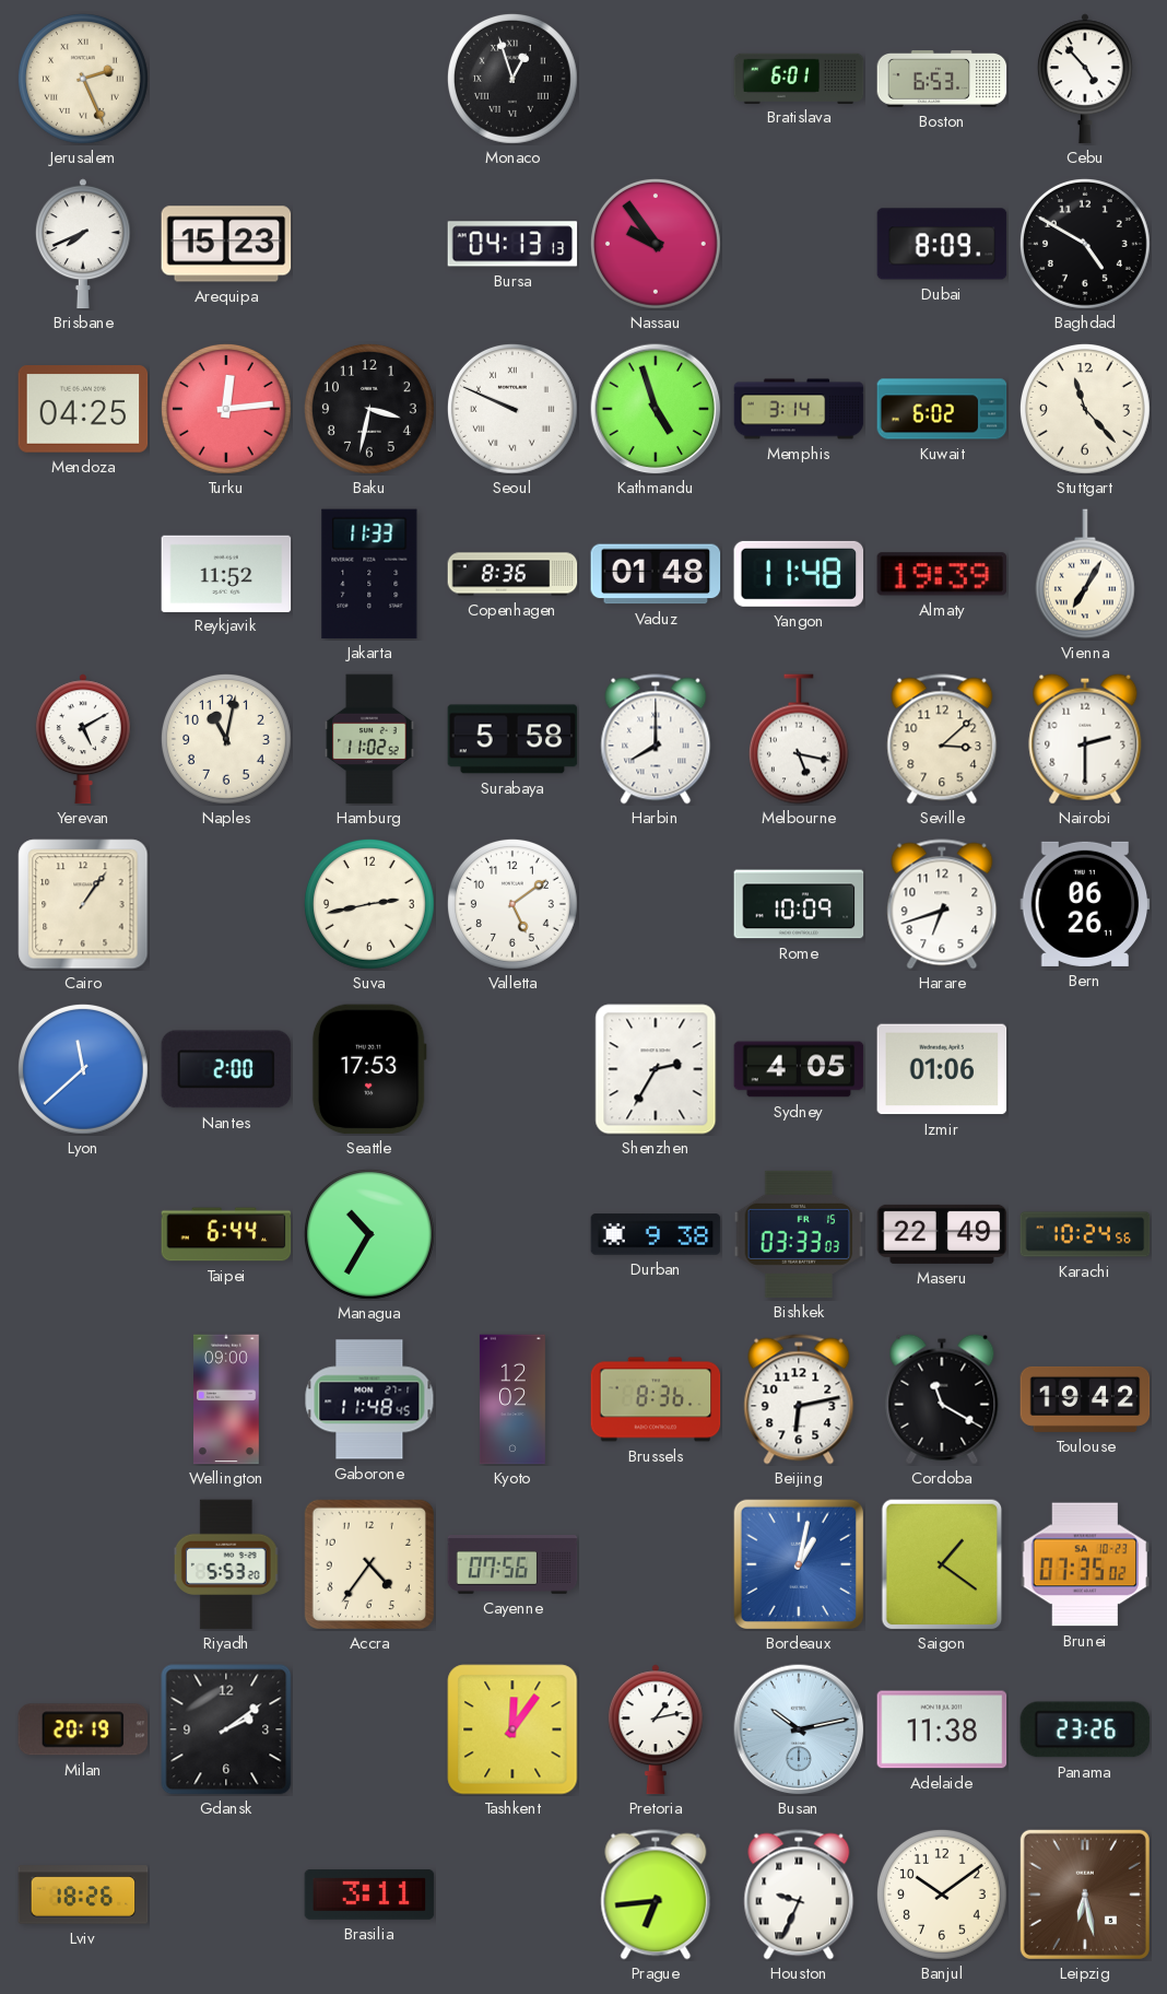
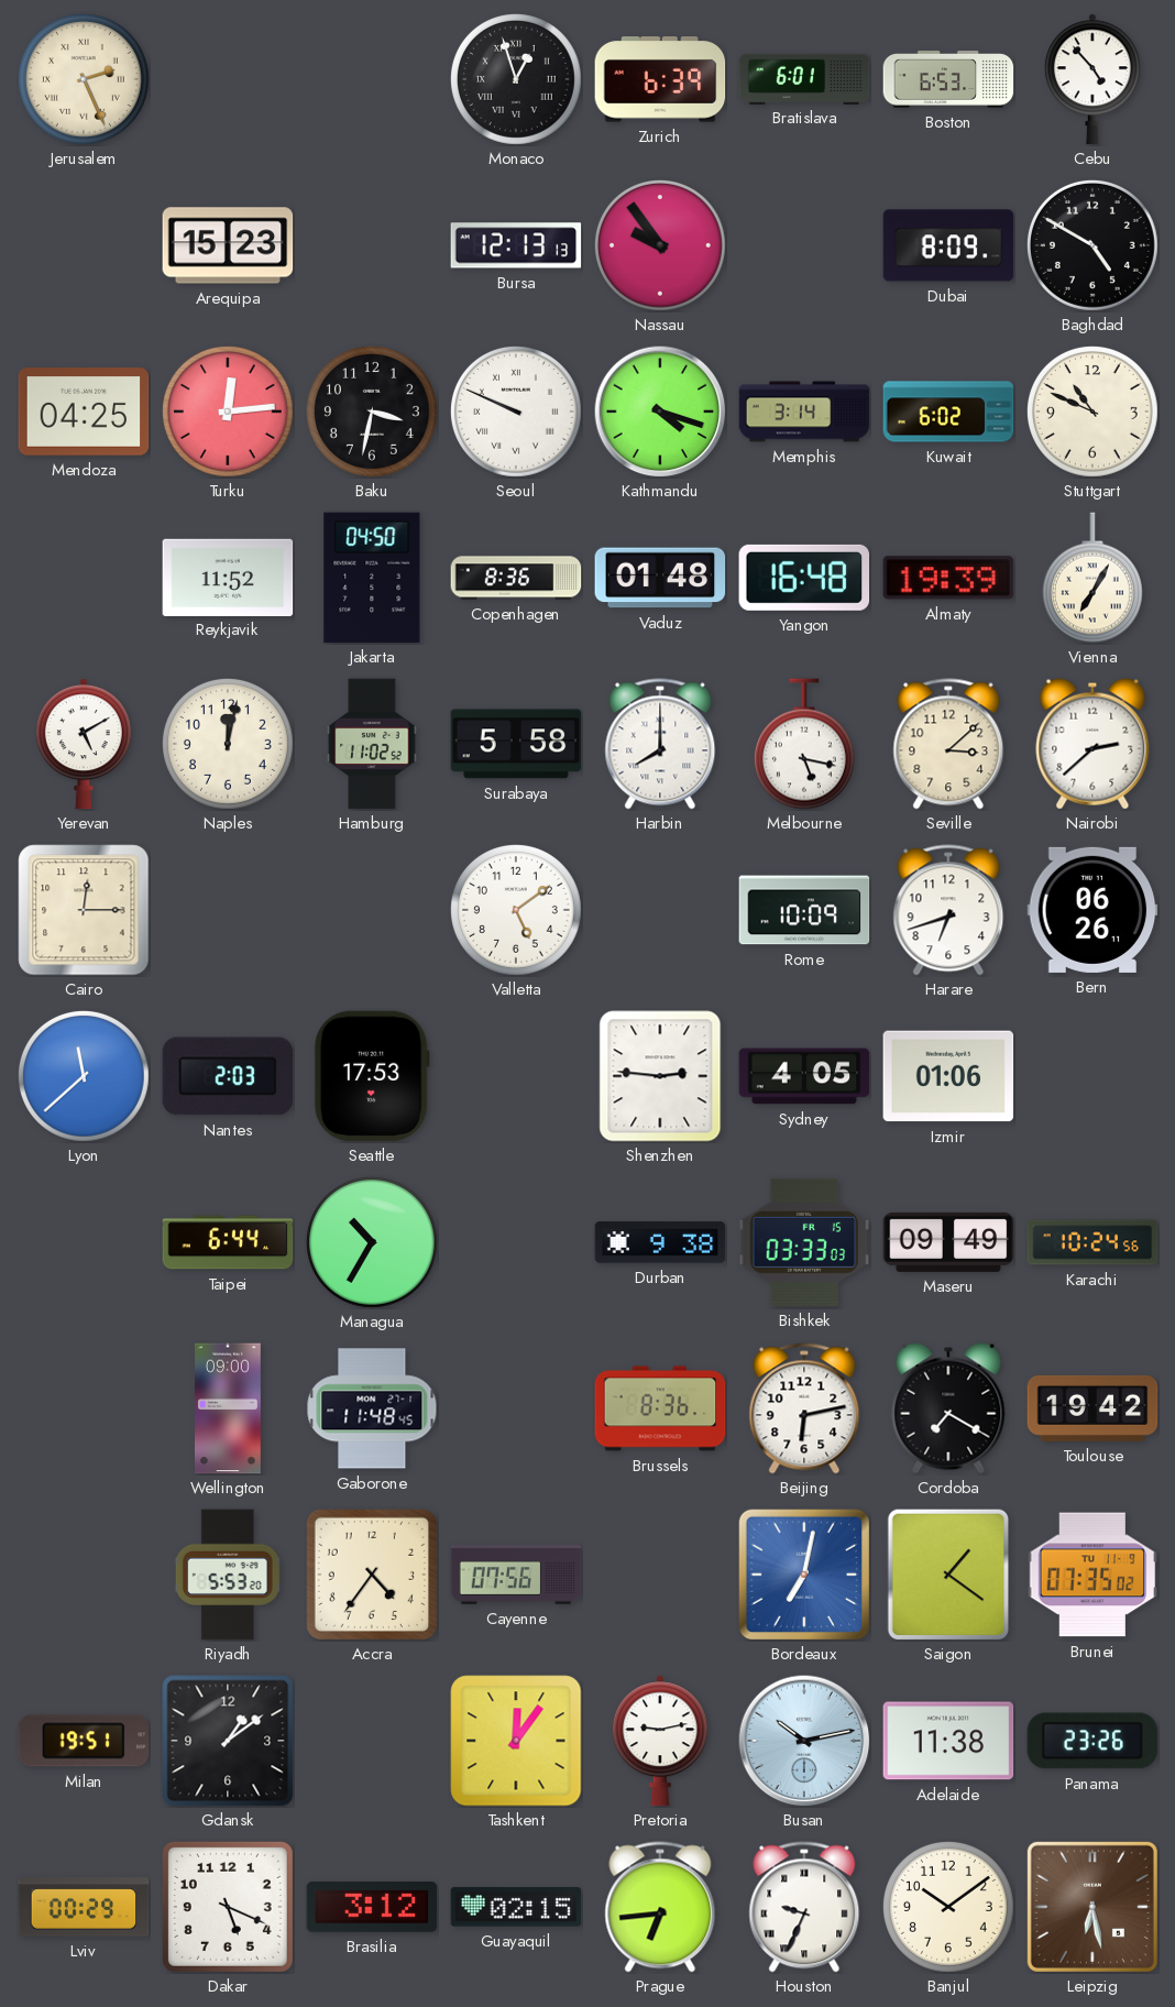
Zurich: none -> 6:39
Brisbane: 7:41 -> none
Bursa: 04:13 -> 12:13
Kathmandu: 4:57 -> 4:18
Stuttgart: 11:23 -> 10:49
Jakarta: 11:33 -> 04:50
Yangon: 11:48 -> 16:48
Naples: 11:02 -> 12:02
Nairobi: 2:30 -> 2:38
Cairo: 1:06 -> 12:15
Suva: 2:43 -> none
Nantes: 2:00 -> 2:03
Shenzhen: 2:35 -> 2:46
Maseru: 22:49 -> 09:49
Kyoto: 12:02 -> none
Cordoba: 11:20 -> 7:20
Bordeaux: 1:02 -> 7:02
Brunei date: SA 10-23 -> TU 11-9
Milan: 20:19 -> 19:51
Gdansk: 2:09 -> 1:09
Pretoria: 1:13 -> 9:13
Lviv: 18:26 -> 00:29
Dakar: none -> 5:19
Brasilia: 3:11 -> 3:12
Guayaquil: none -> 02:15
